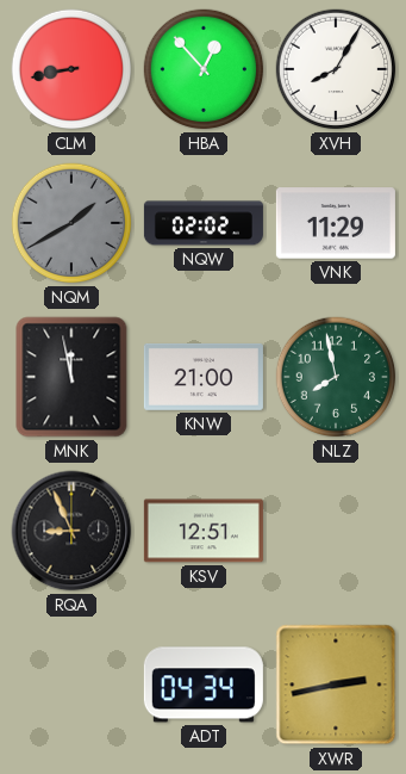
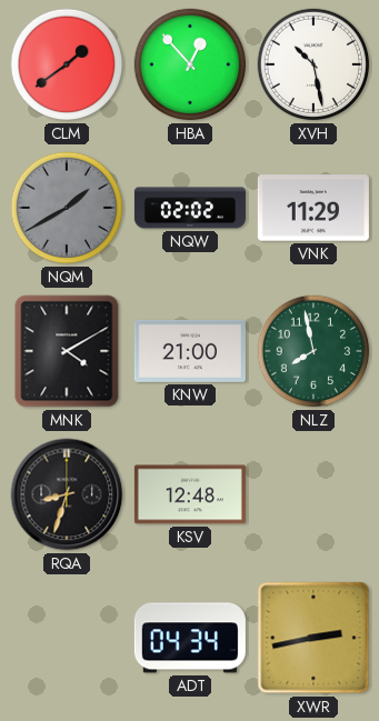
CLM: 8:43 -> 1:39
XVH: 8:05 -> 10:28
MNK: 11:58 -> 4:10
RQA: 8:56 -> 8:33
KSV: 12:51 -> 12:48
